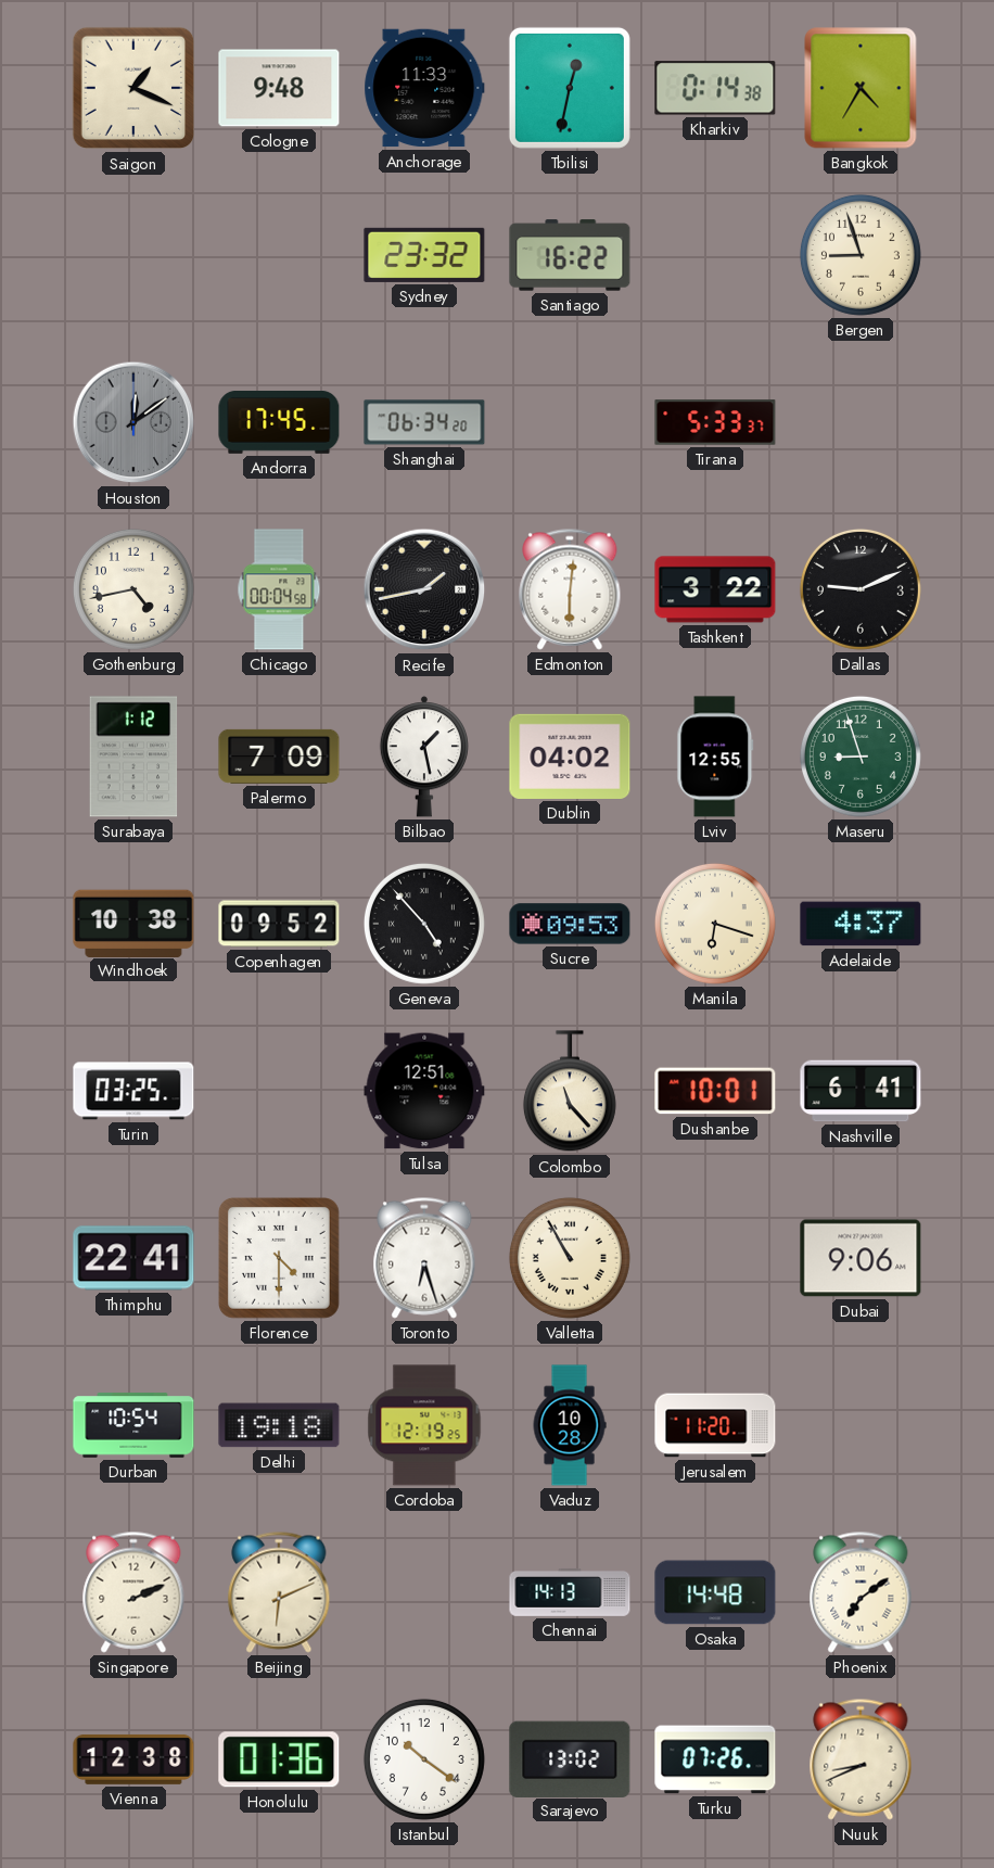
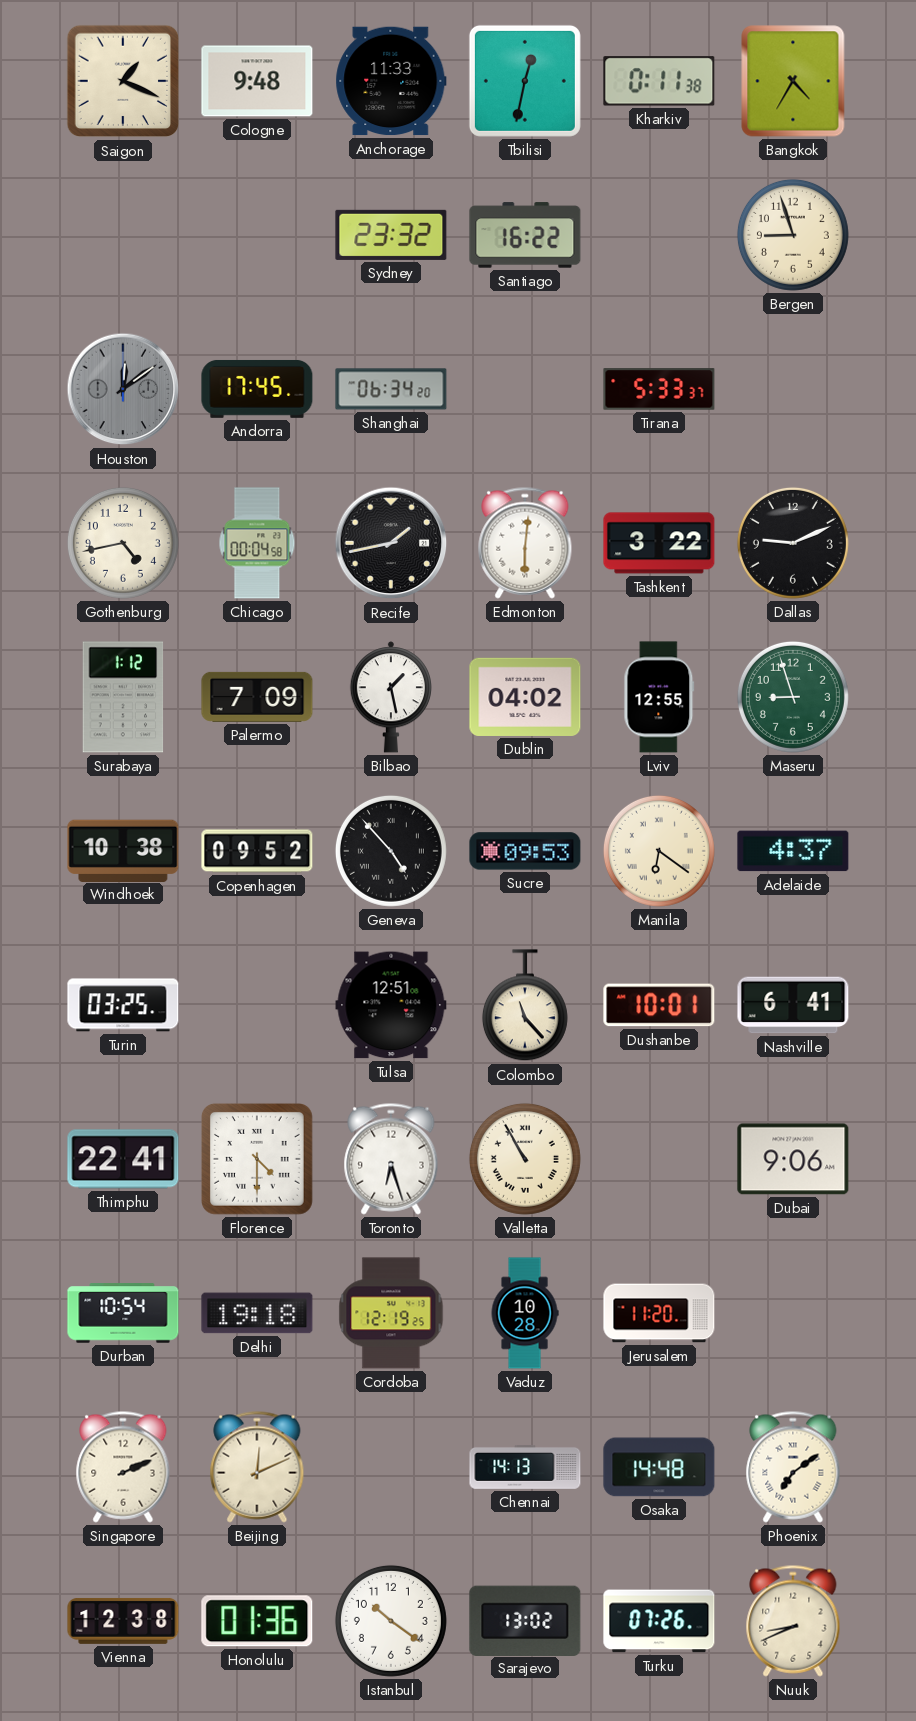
Kharkiv: 0:14 -> 0:11
Manila: 6:18 -> 6:21
Beijing: 6:11 -> 12:11
